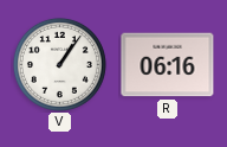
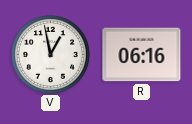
V: 1:06 -> 12:58
